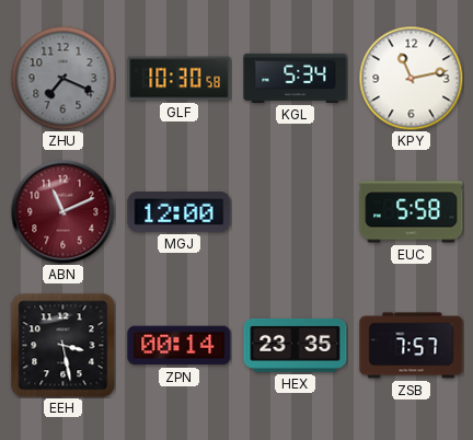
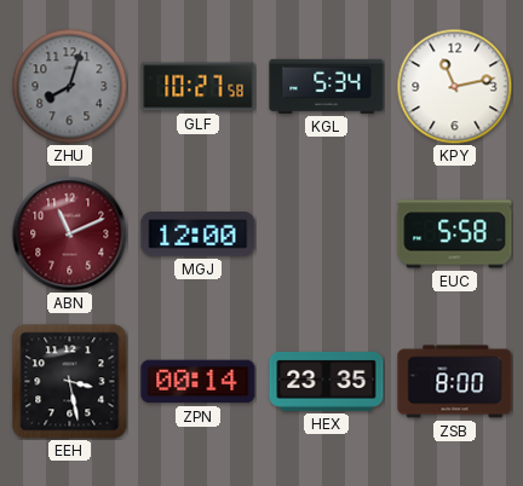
ZHU: 7:19 -> 8:03
GLF: 10:30 -> 10:27
ZSB: 7:57 -> 8:00
